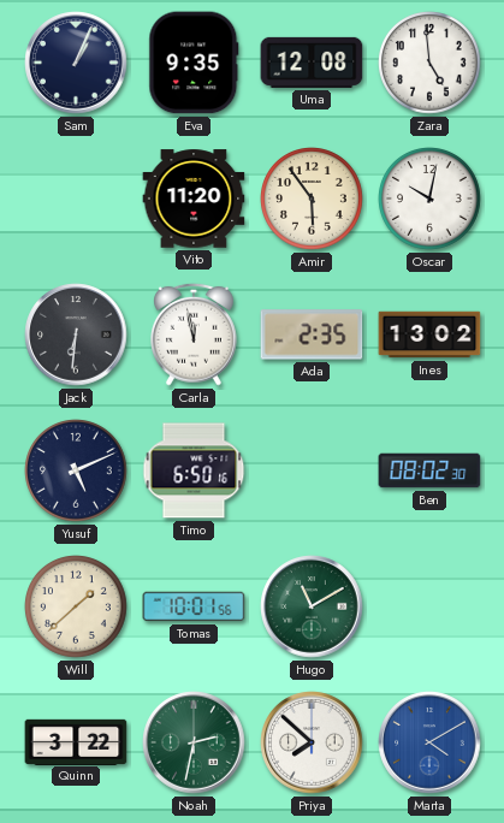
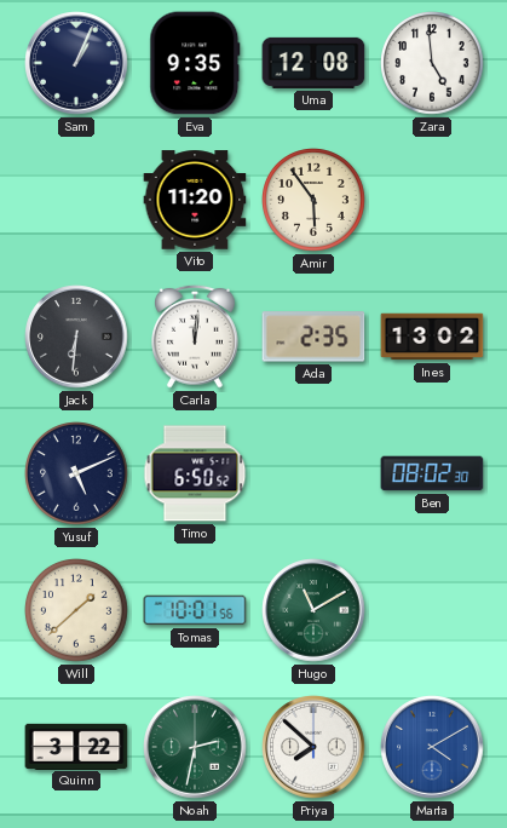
Oscar: 10:02 -> none
Carla: 11:58 -> 12:01
Timo: 6:50:16 -> 6:50:52
